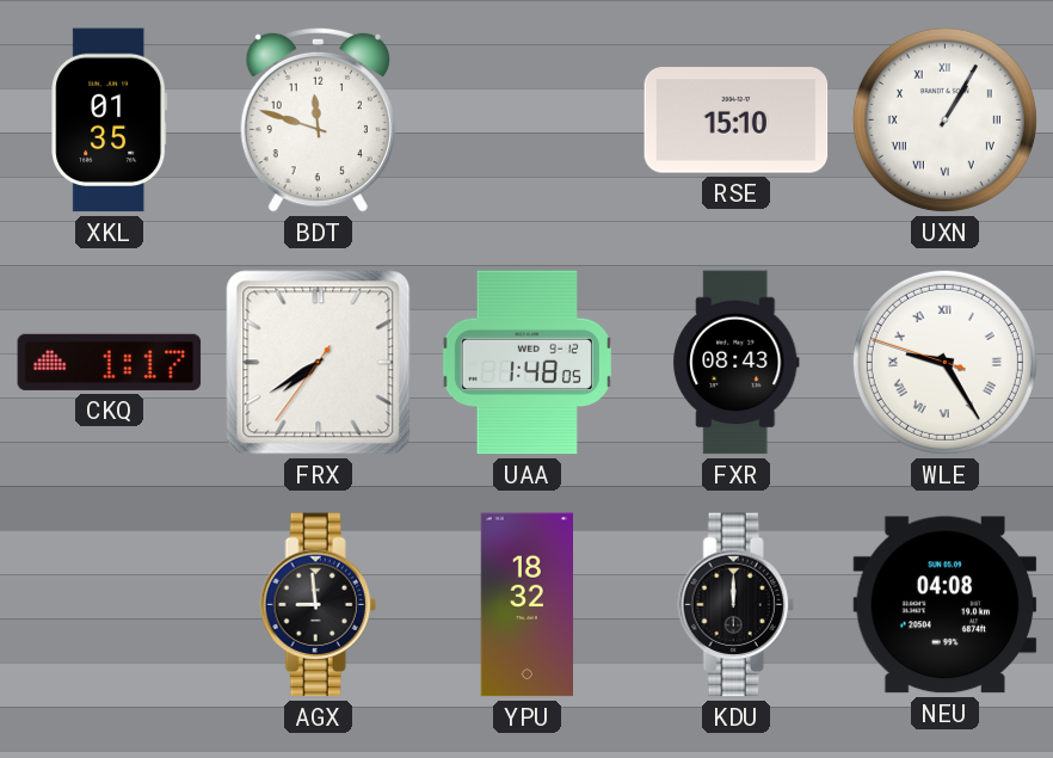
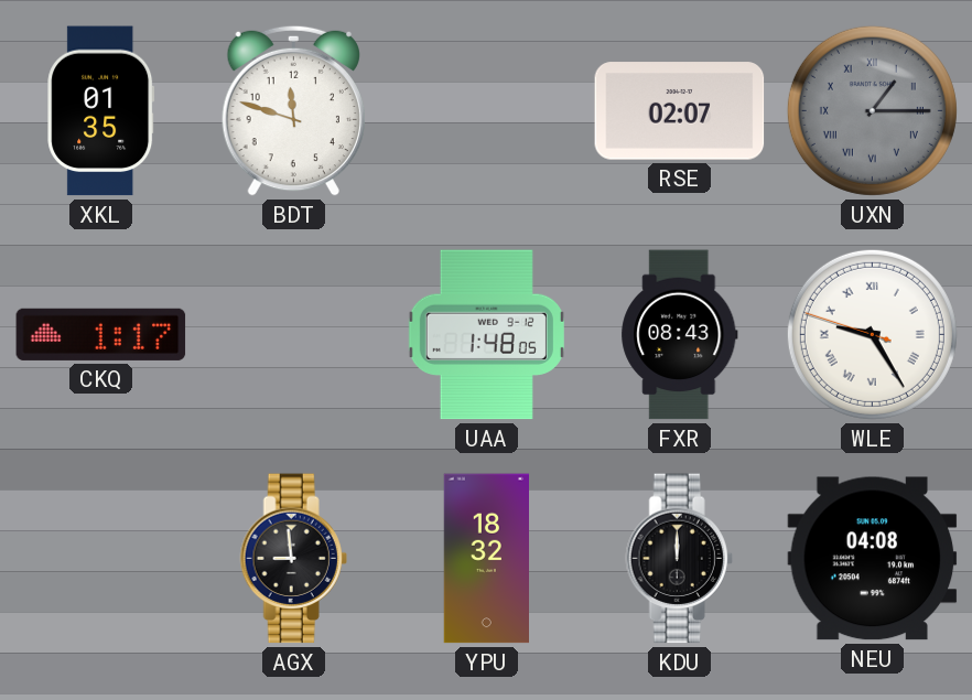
RSE: 15:10 -> 02:07
UXN: 1:05 -> 1:15
UXN dial: white -> grey
FRX: 7:39 -> none
